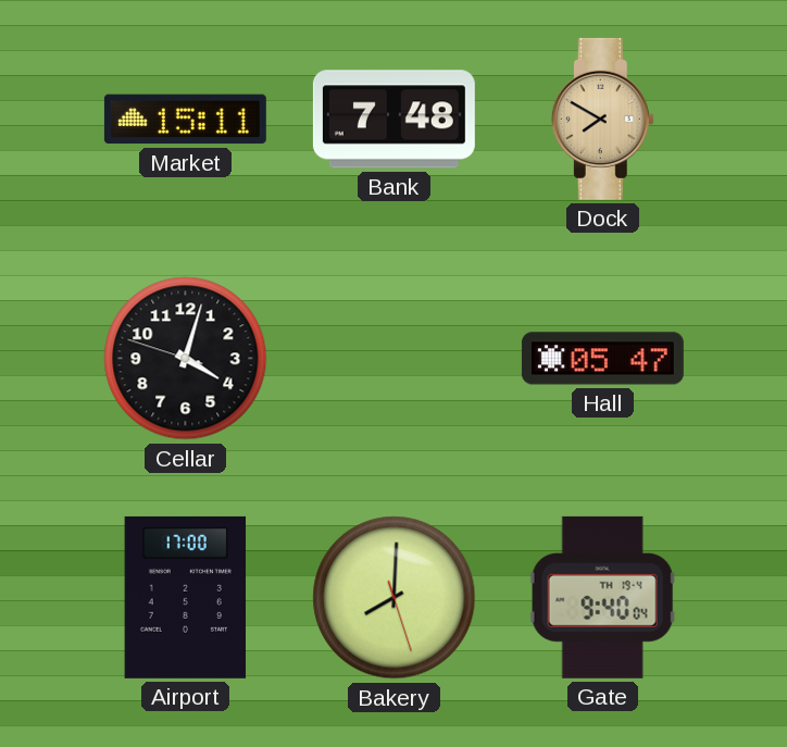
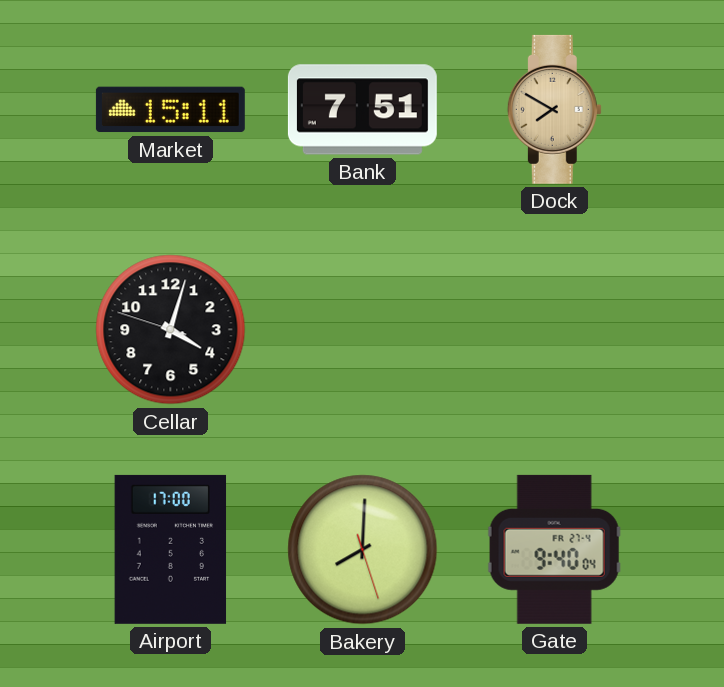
Bank: 7:48 -> 7:51
Hall: 05:47 -> none
Gate date: TH 19-4 -> FR 27-4
